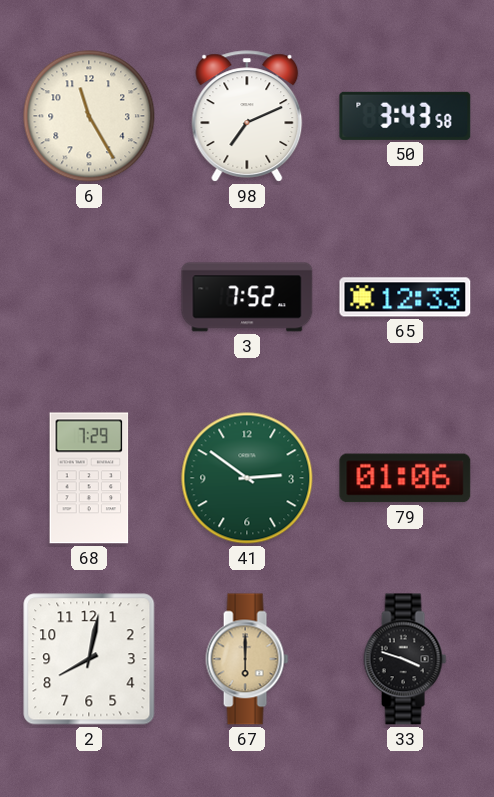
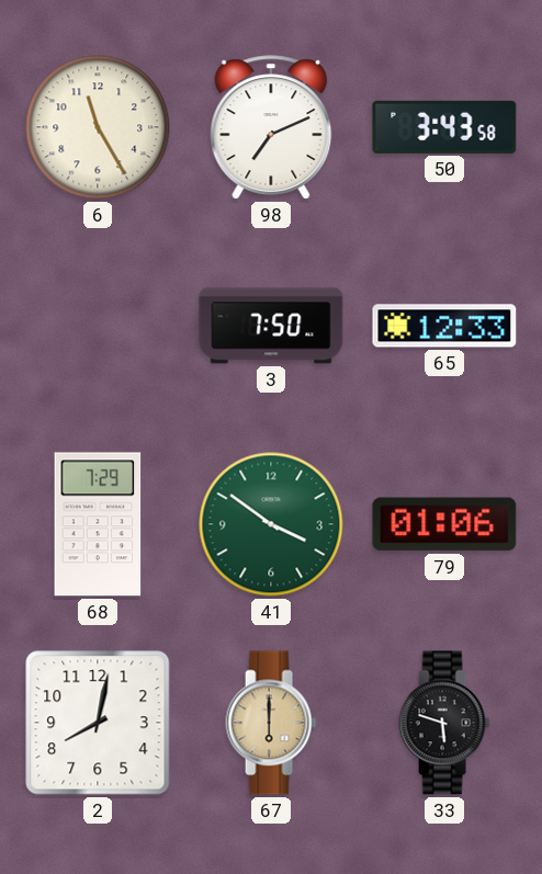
3: 7:52 -> 7:50
41: 2:51 -> 3:51
33: 3:48 -> 5:48
